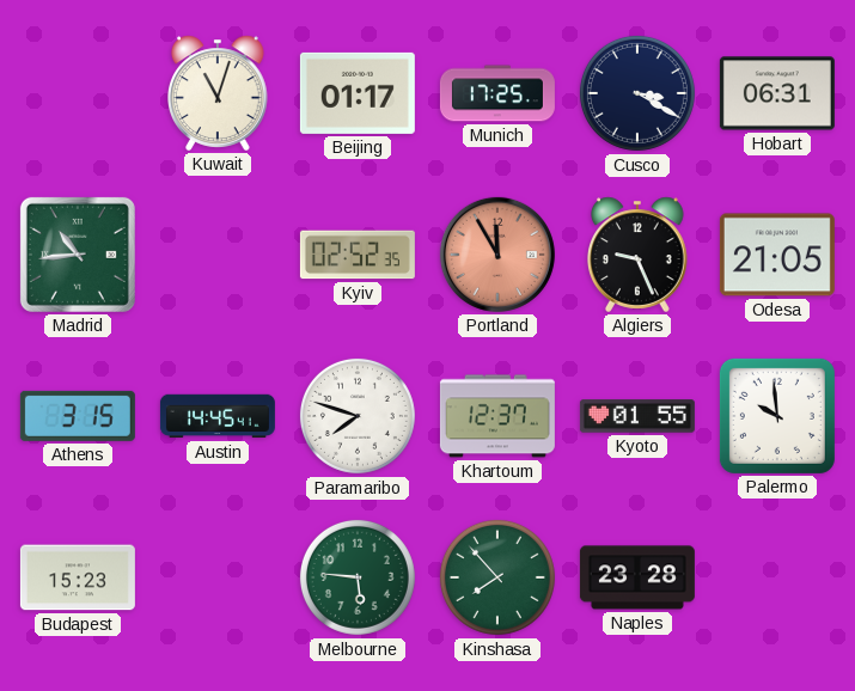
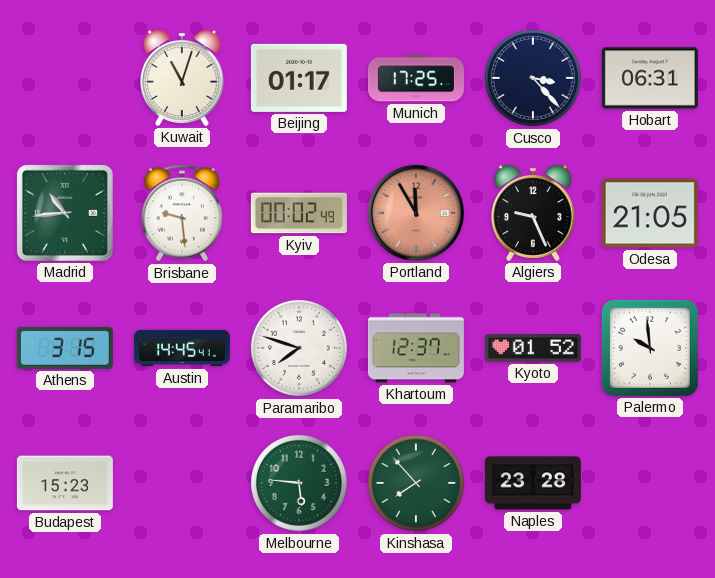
Cusco: 3:20 -> 3:23
Brisbane: none -> 9:29
Kyiv: 02:52 -> 00:02
Kyoto: 01:55 -> 01:52
